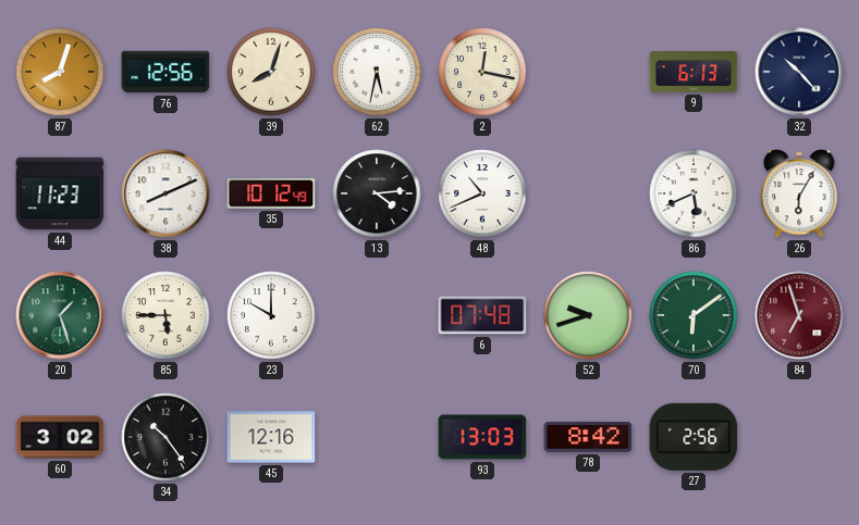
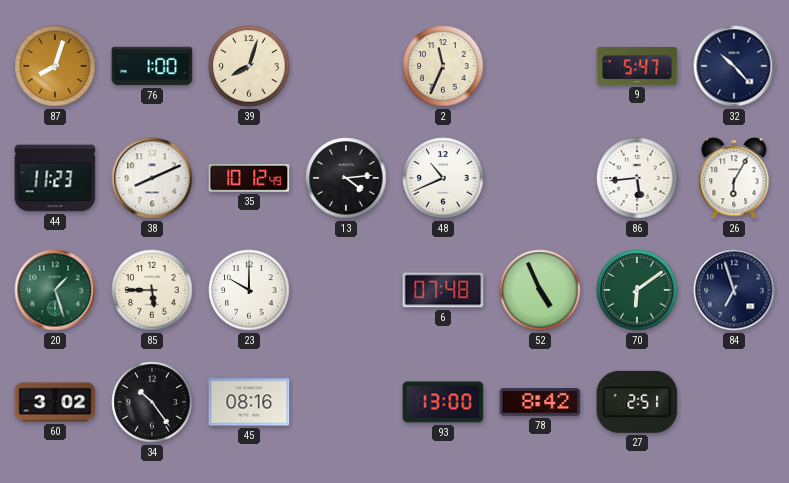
76: 12:56 -> 1:00
62: 5:32 -> none
2: 12:17 -> 11:34
9: 6:13 -> 5:47
86: 5:41 -> 5:44
52: 9:42 -> 4:56
84 dial: burgundy -> navy
45: 12:16 -> 08:16
93: 13:03 -> 13:00
27: 2:56 -> 2:51
